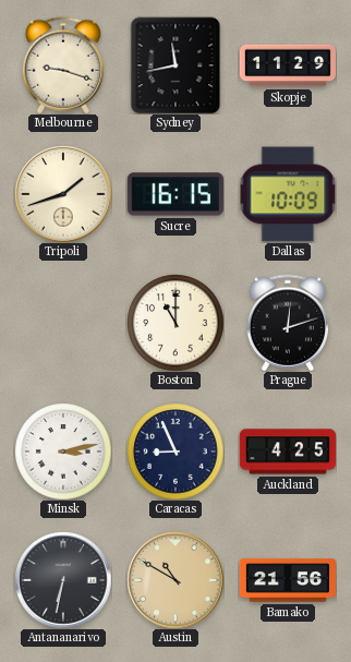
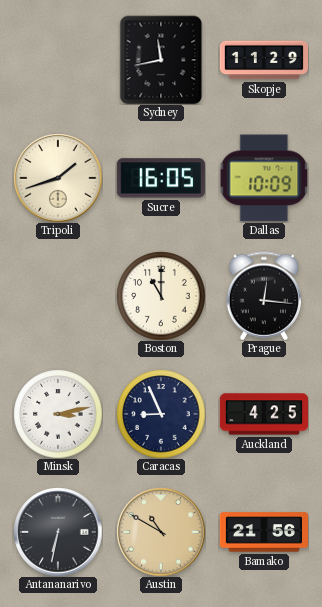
Melbourne: 9:18 -> none
Sucre: 16:15 -> 16:05
Prague: 12:12 -> 12:16
